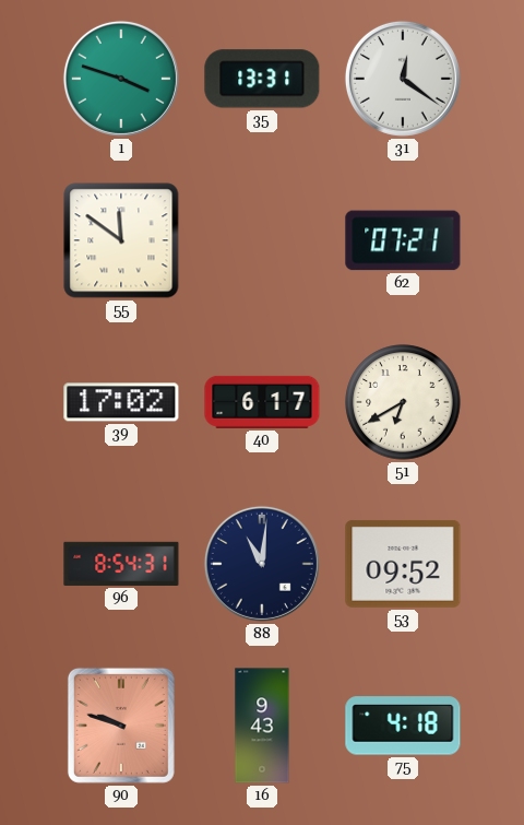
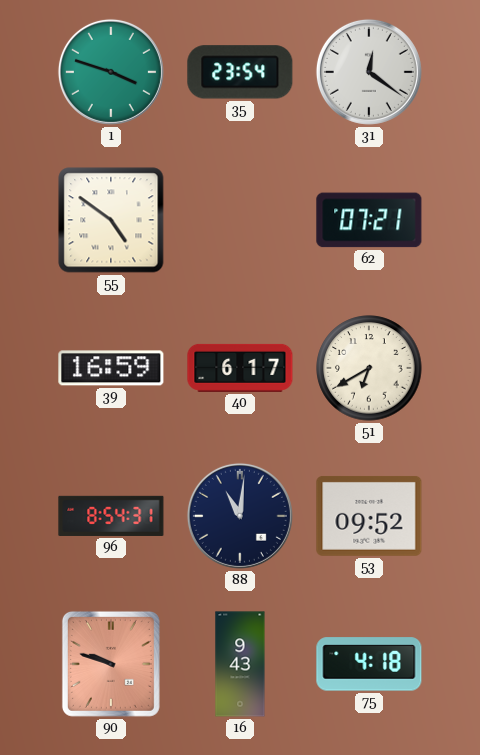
35: 13:31 -> 23:54
55: 11:51 -> 4:51
39: 17:02 -> 16:59
